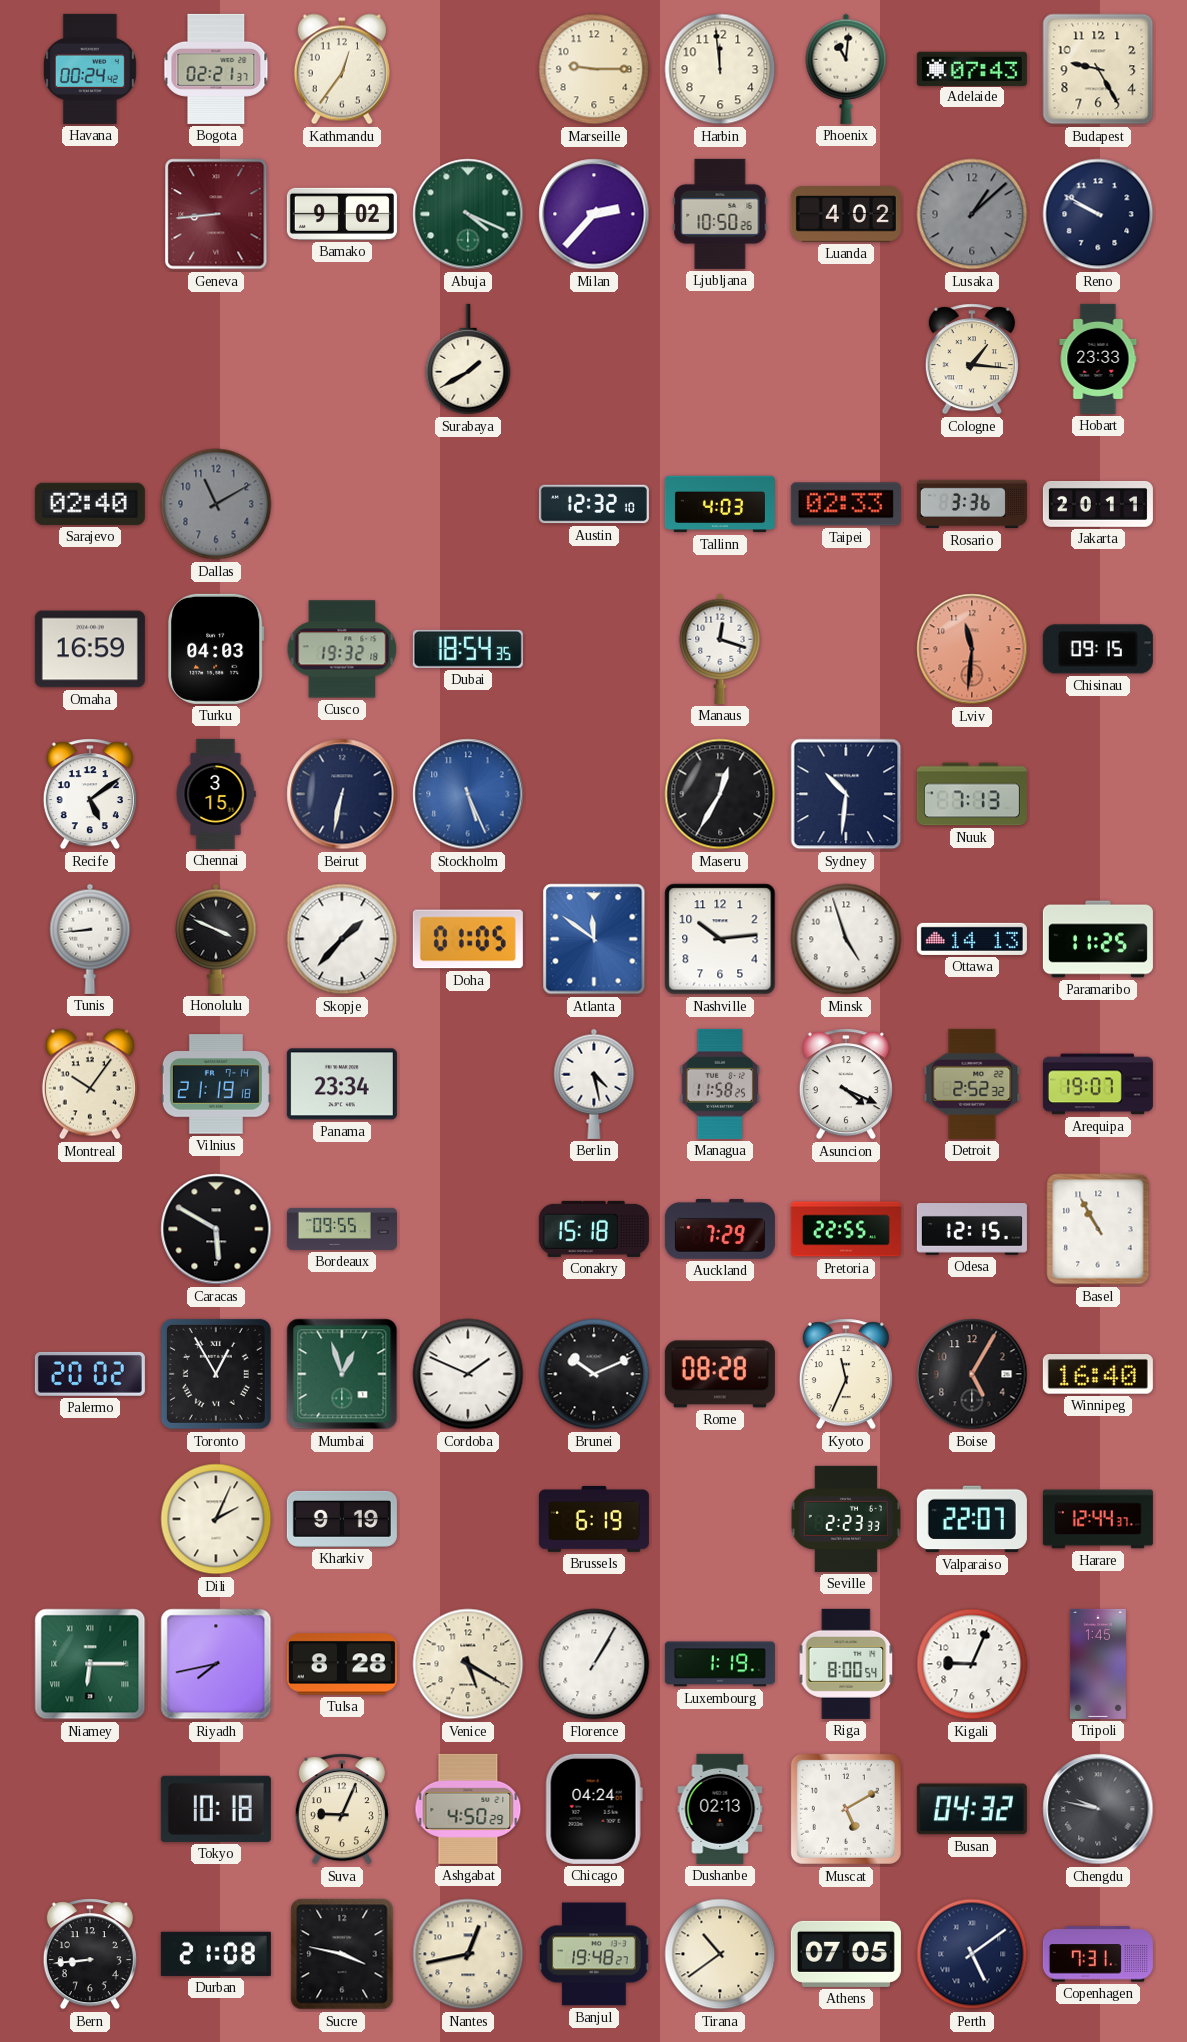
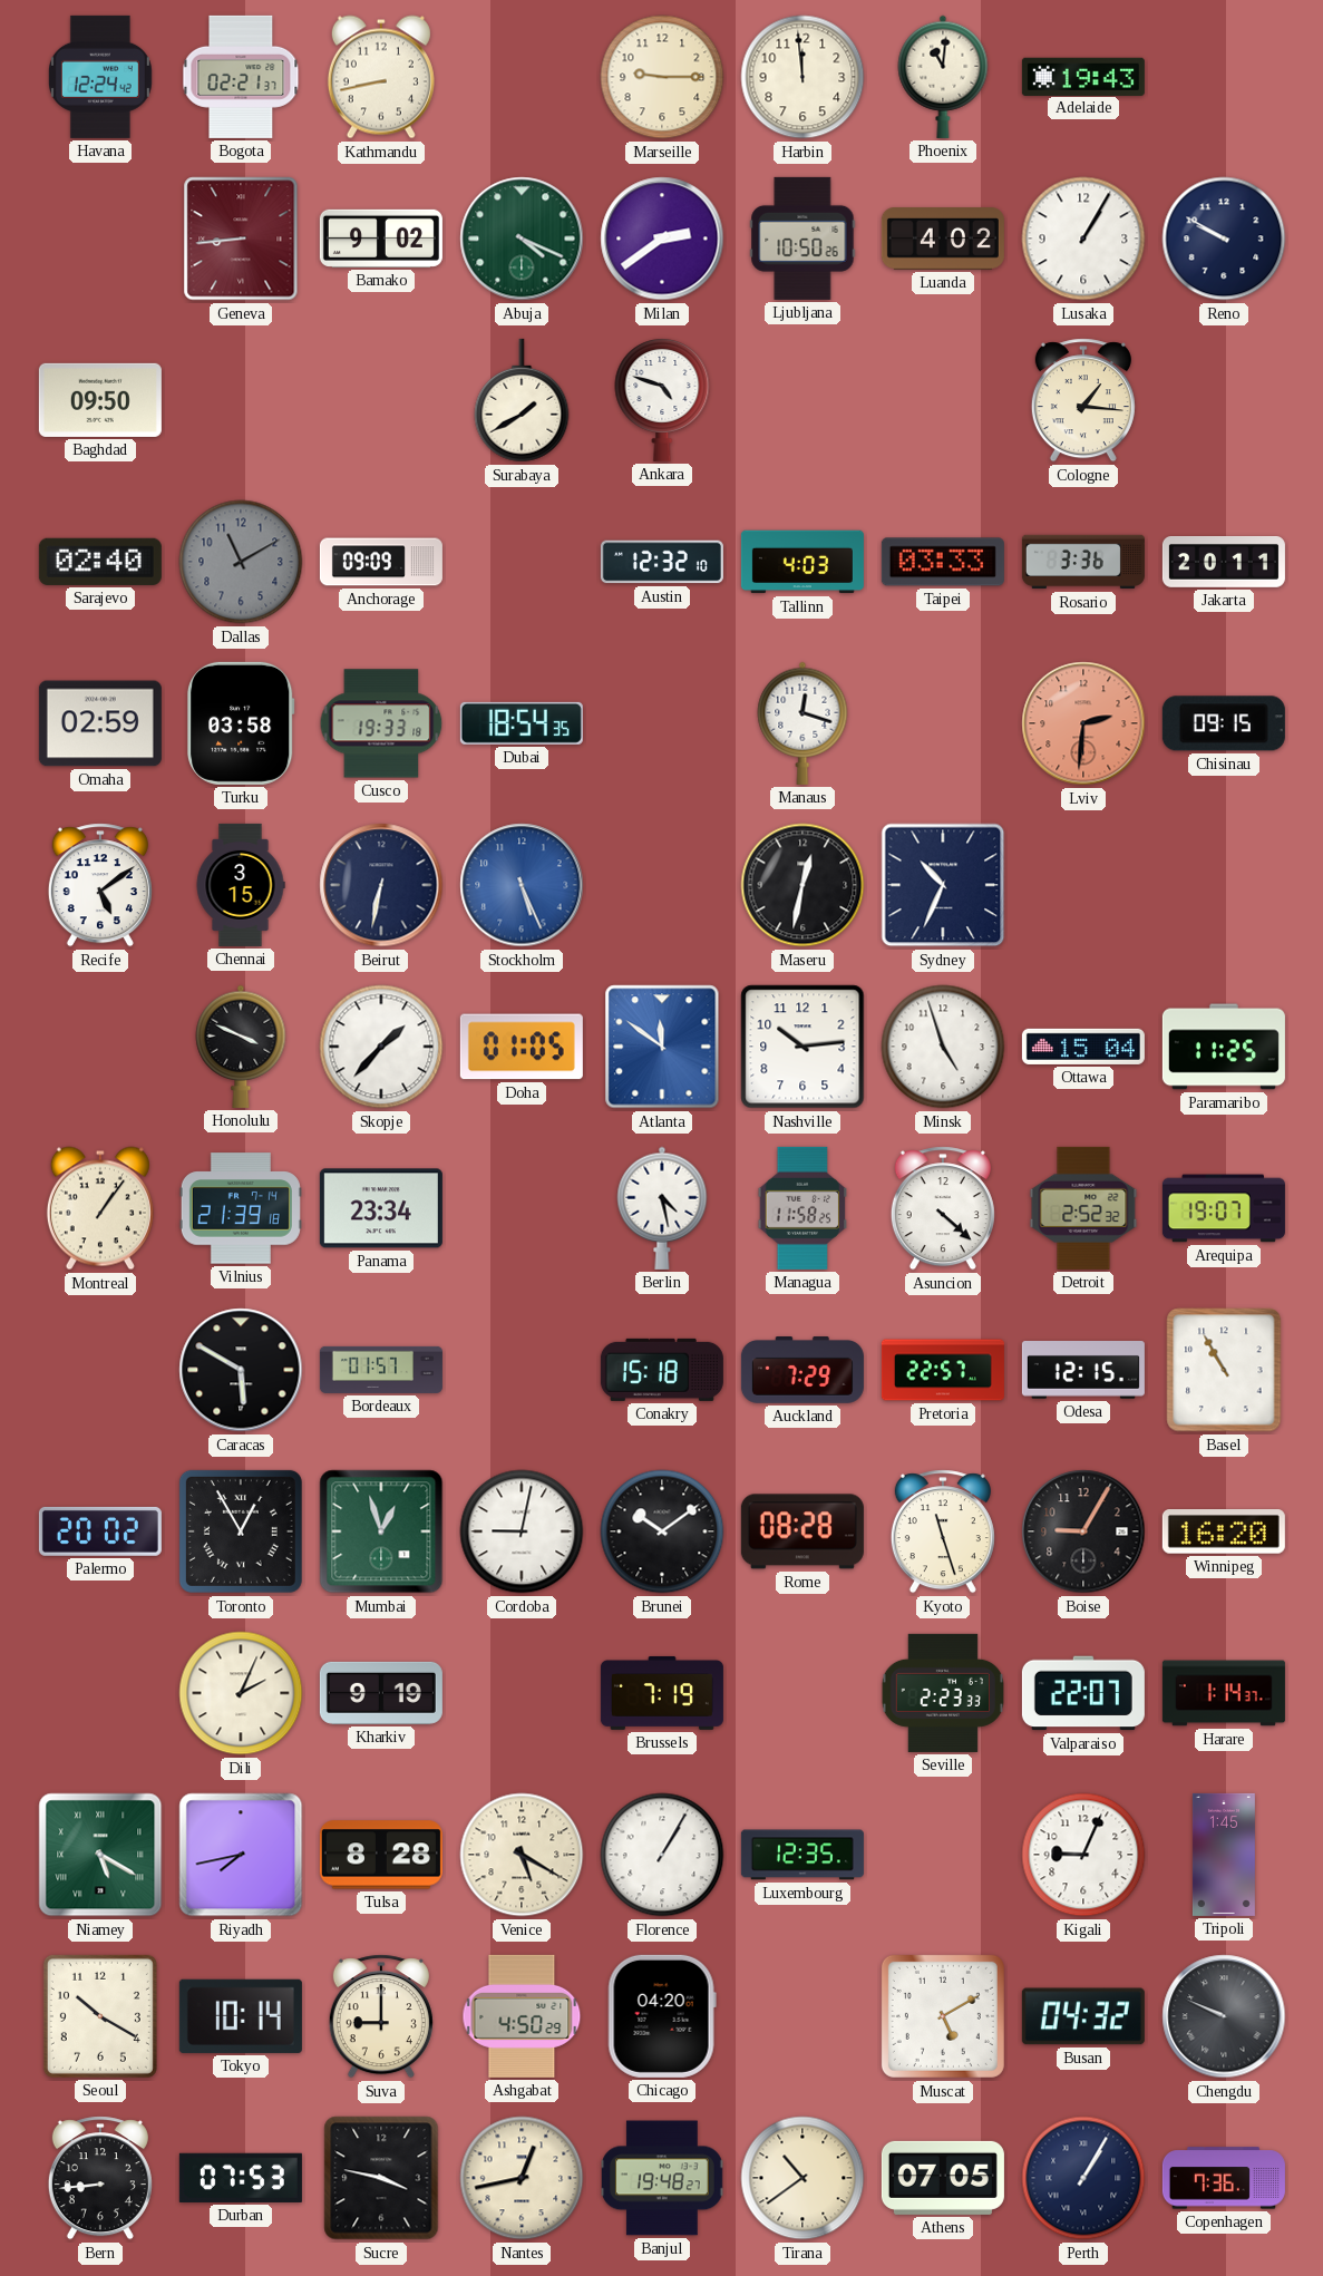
Havana: 00:24 -> 12:24
Kathmandu: 12:36 -> 8:43
Adelaide: 07:43 -> 19:43
Budapest: 9:25 -> none
Milan: 2:37 -> 2:39
Lusaka: 1:08 -> 1:05
Lusaka dial: grey -> white
Baghdad: none -> 09:50
Ankara: none -> 4:48
Hobart: 23:33 -> none
Anchorage: none -> 09:09
Taipei: 02:33 -> 03:33
Omaha: 16:59 -> 02:59
Turku: 04:03 -> 03:58
Cusco: 19:32 -> 19:33
Lviv: 11:31 -> 2:31
Maseru: 12:35 -> 12:32
Sydney: 10:31 -> 10:34
Nuuk: 7:13 -> none
Tunis: 8:44 -> none
Ottawa: 14:13 -> 15:04
Montreal: 10:06 -> 1:06
Vilnius: 21:19 -> 21:39
Asuncion: 4:19 -> 4:22
Bordeaux: 09:55 -> 01:57
Pretoria: 22:55 -> 22:57
Cordoba: 1:49 -> 9:02
Brunei: 10:11 -> 10:09
Kyoto: 11:34 -> 11:27
Boise: 5:05 -> 9:05
Winnipeg: 16:40 -> 16:20
Brussels: 6:19 -> 7:19
Harare: 12:44 -> 1:14
Niamey: 6:15 -> 5:20
Luxembourg: 1:19 -> 12:35
Riga: 8:00 -> none
Seoul: none -> 10:20
Tokyo: 10:18 -> 10:14
Suva: 9:04 -> 9:00
Chicago: 04:24 -> 04:20
Dushanbe: 02:13 -> none
Chengdu: 9:47 -> 9:49
Durban: 21:08 -> 07:53
Perth: 5:09 -> 1:05
Copenhagen: 7:31 -> 7:36
